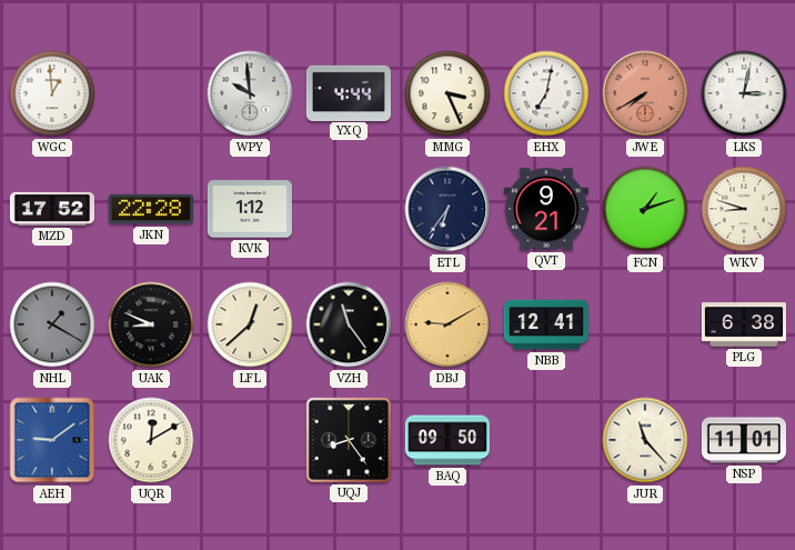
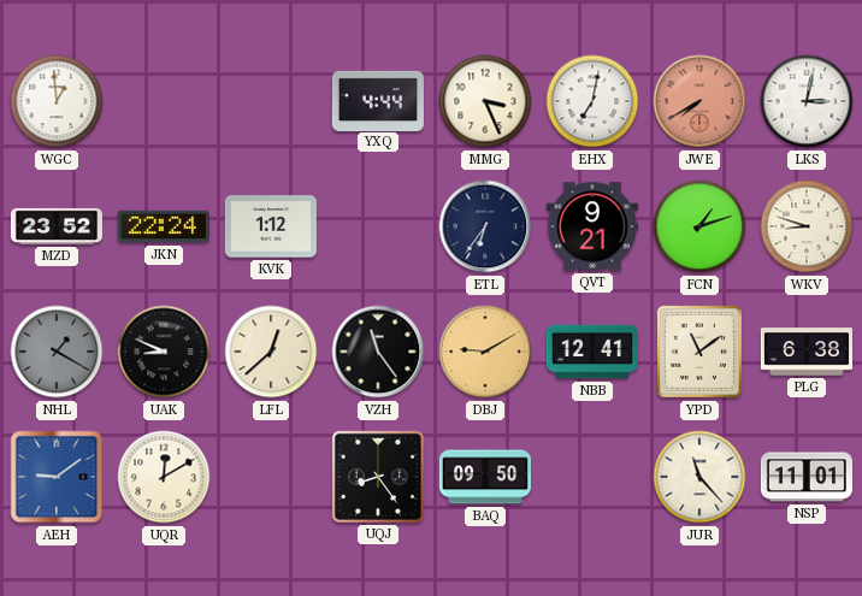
WPY: 9:59 -> none
MZD: 17:52 -> 23:52
JKN: 22:28 -> 22:24
YPD: none -> 11:09
